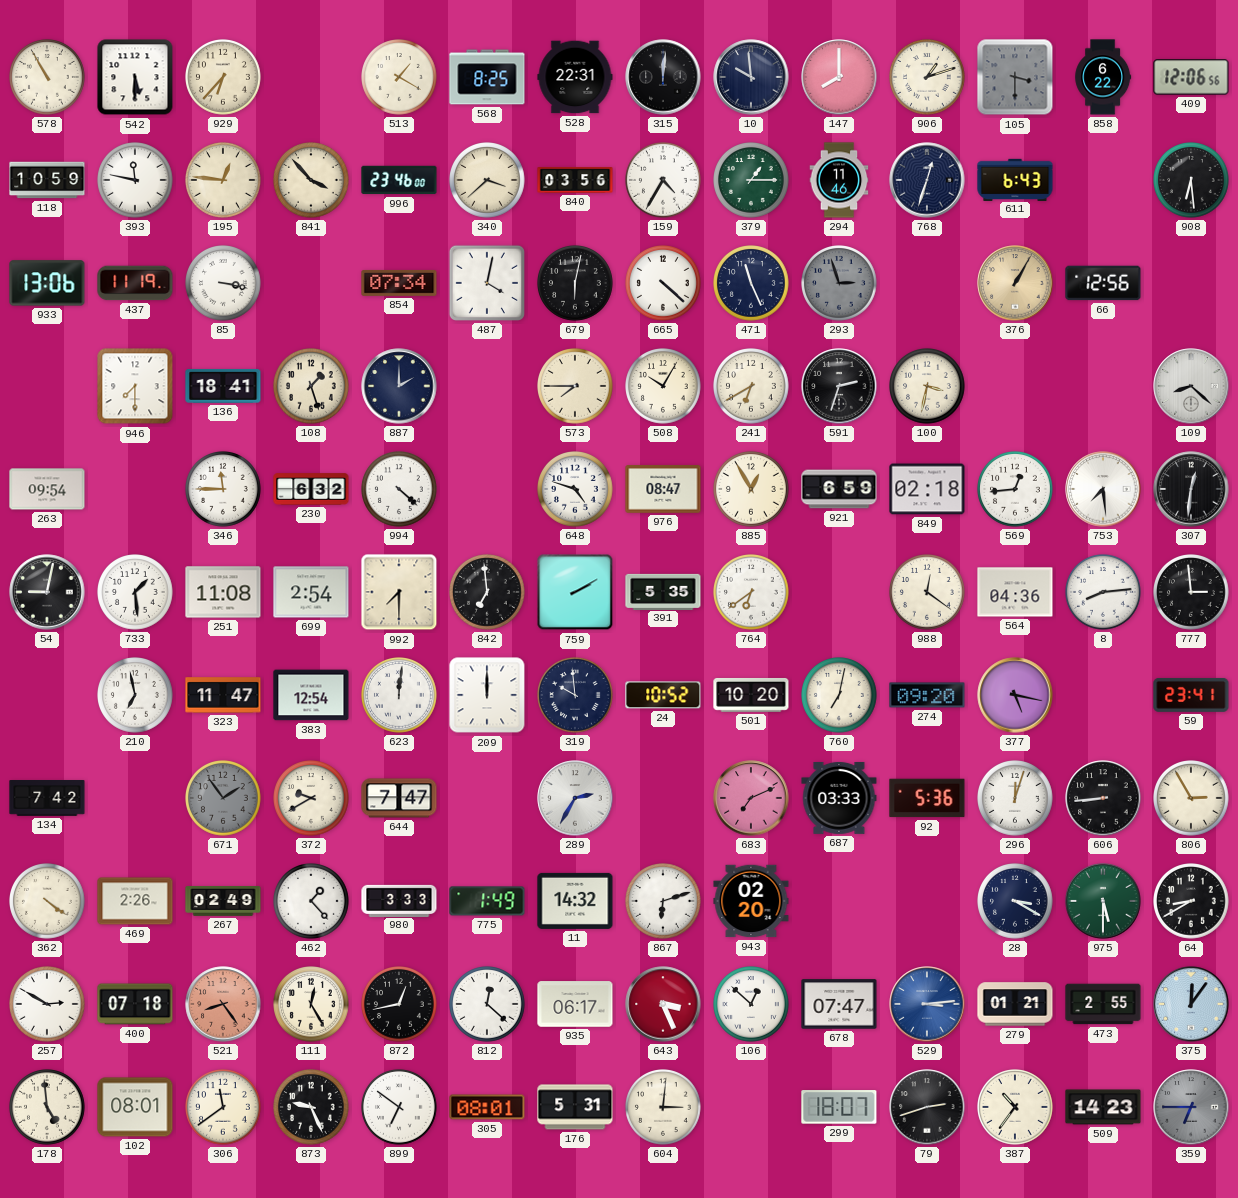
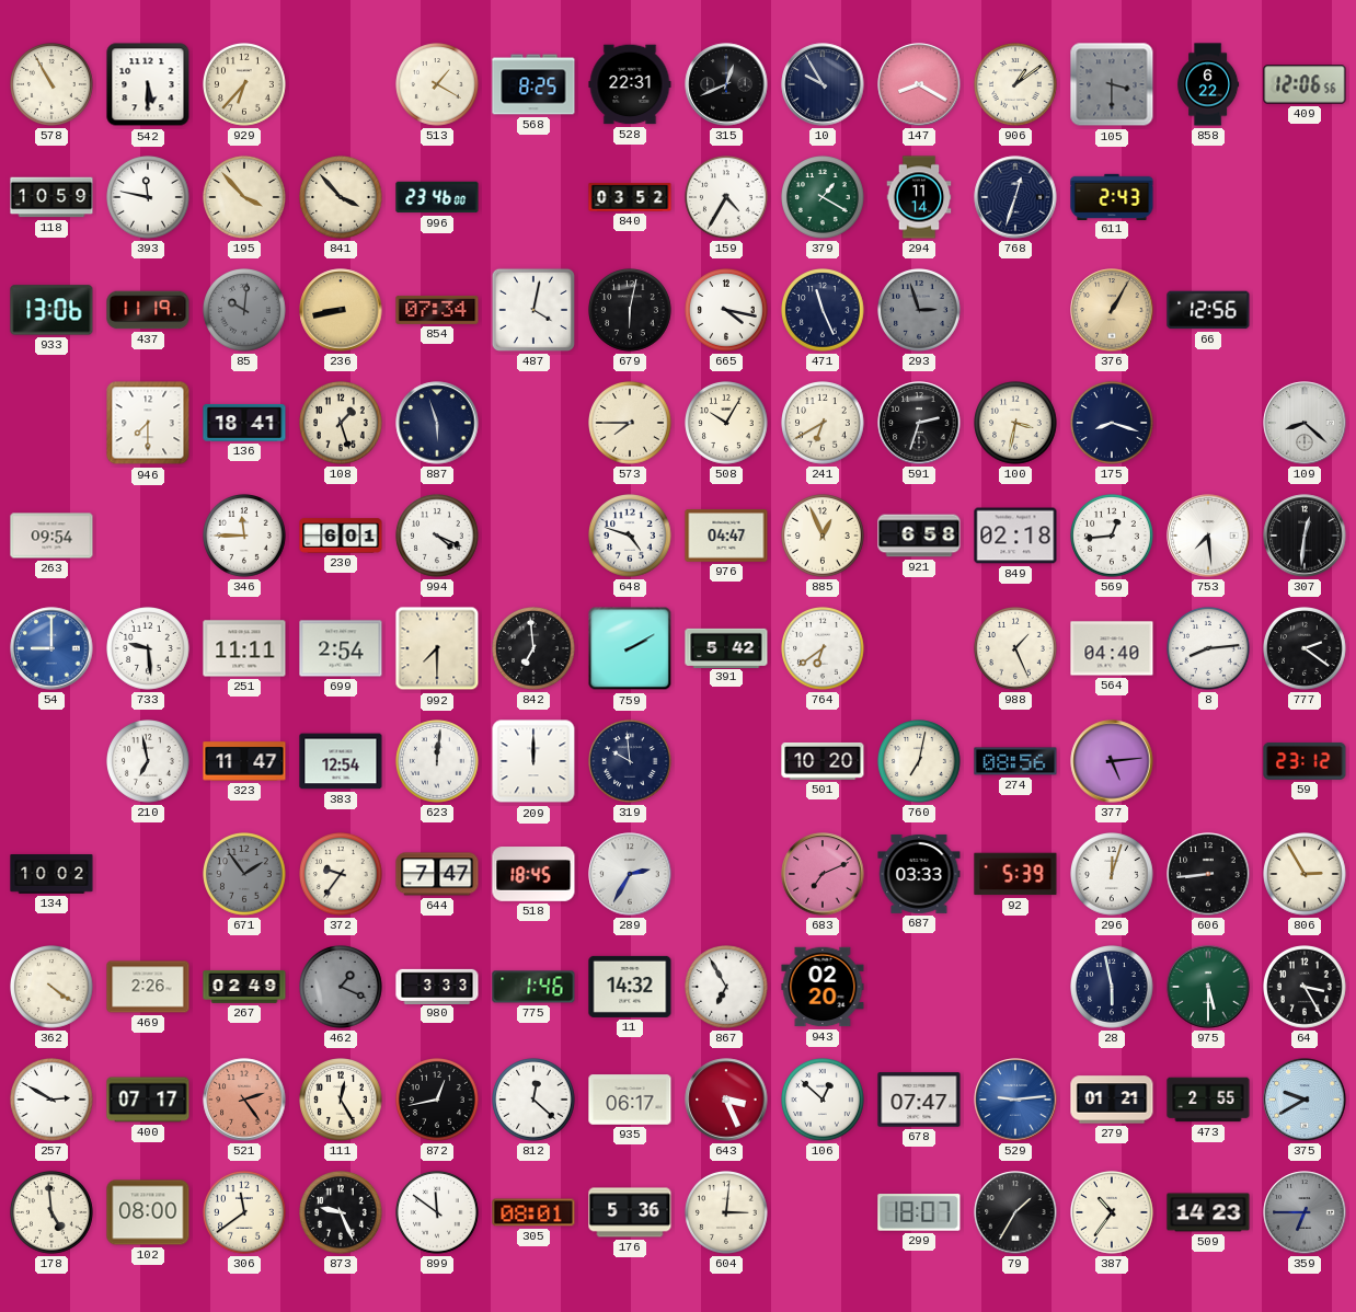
315: 12:01 -> 12:41
10: 9:59 -> 9:55
147: 8:00 -> 8:20
906: 1:12 -> 1:09
195: 12:46 -> 3:53
340: 3:38 -> none
840: 03:56 -> 03:52
379: 1:15 -> 1:20
294: 11:46 -> 11:14
611: 6:43 -> 2:43
908: 6:29 -> none
85: 3:17 -> 10:01
85 dial: white -> grey
236: none -> 8:43
665: 4:22 -> 4:17
887: 2:00 -> 5:57
175: none -> 8:18
230: 6:32 -> 6:01
994: 4:22 -> 4:19
976: 08:47 -> 04:47
885: 12:55 -> 12:56
921: 6:59 -> 6:58
54: 9:02 -> 9:00
54 dial: black -> blue
733: 1:29 -> 9:29
251: 11:08 -> 11:11
391: 5:35 -> 5:42
988: 12:21 -> 1:26
564: 04:36 -> 04:40
777: 2:59 -> 2:21
24: 10:52 -> none
274: 09:20 -> 08:56
377: 5:17 -> 5:14
59: 23:41 -> 23:12
134: 7:42 -> 10:02
372: 9:40 -> 9:36
518: none -> 18:45
92: 5:36 -> 5:39
462: 1:23 -> 1:19
462 dial: white -> grey
775: 1:49 -> 1:46
867: 6:12 -> 6:55
28: 3:20 -> 5:58
64: 8:40 -> 3:25
400: 07:18 -> 07:17
521: 8:24 -> 2:24
529: 3:14 -> 9:14
375: 12:06 -> 9:40
102: 08:01 -> 08:00
899: 6:51 -> 11:51
176: 5:31 -> 5:36
79: 2:42 -> 1:35
